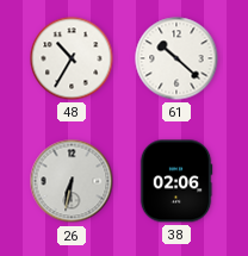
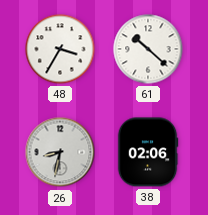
48: 10:35 -> 3:35
26: 6:32 -> 8:32
